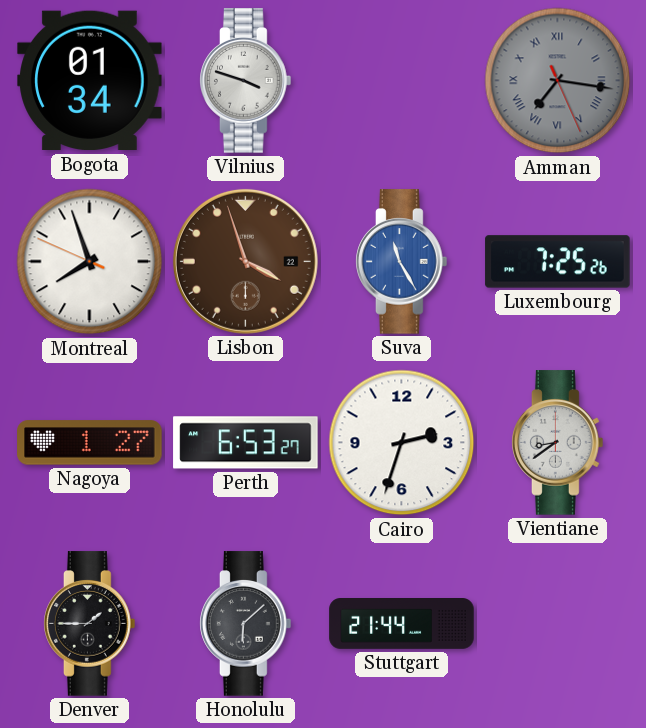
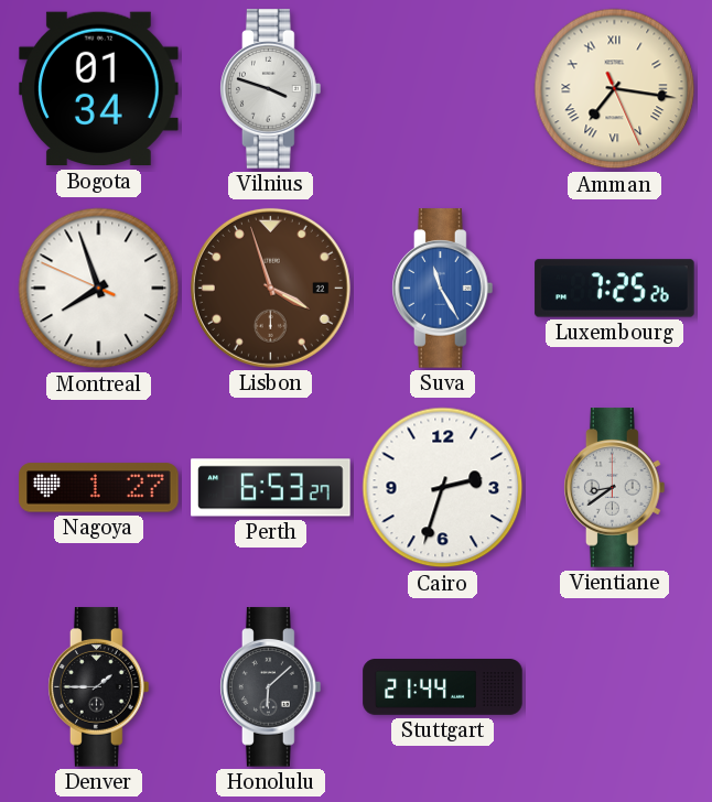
Amman dial: grey -> cream
